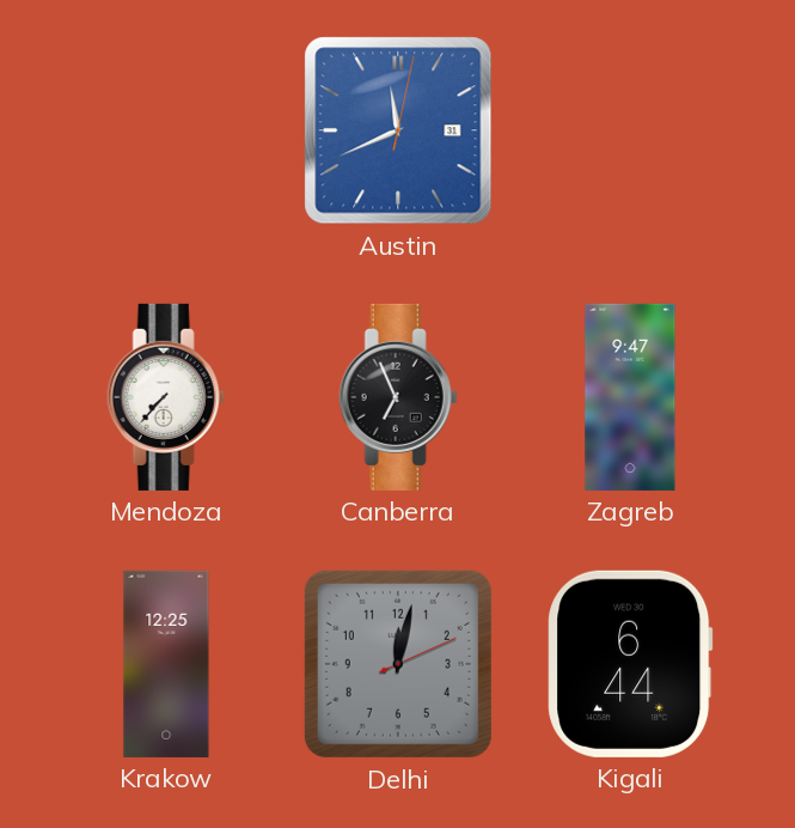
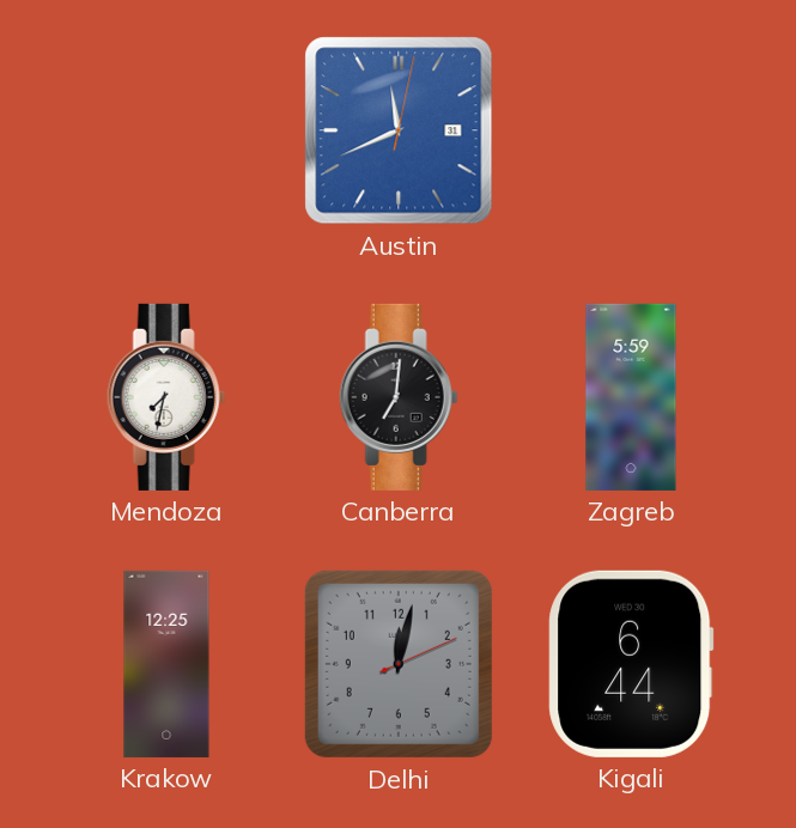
Mendoza: 7:37 -> 7:32
Canberra: 6:56 -> 7:01
Zagreb: 9:47 -> 5:59
